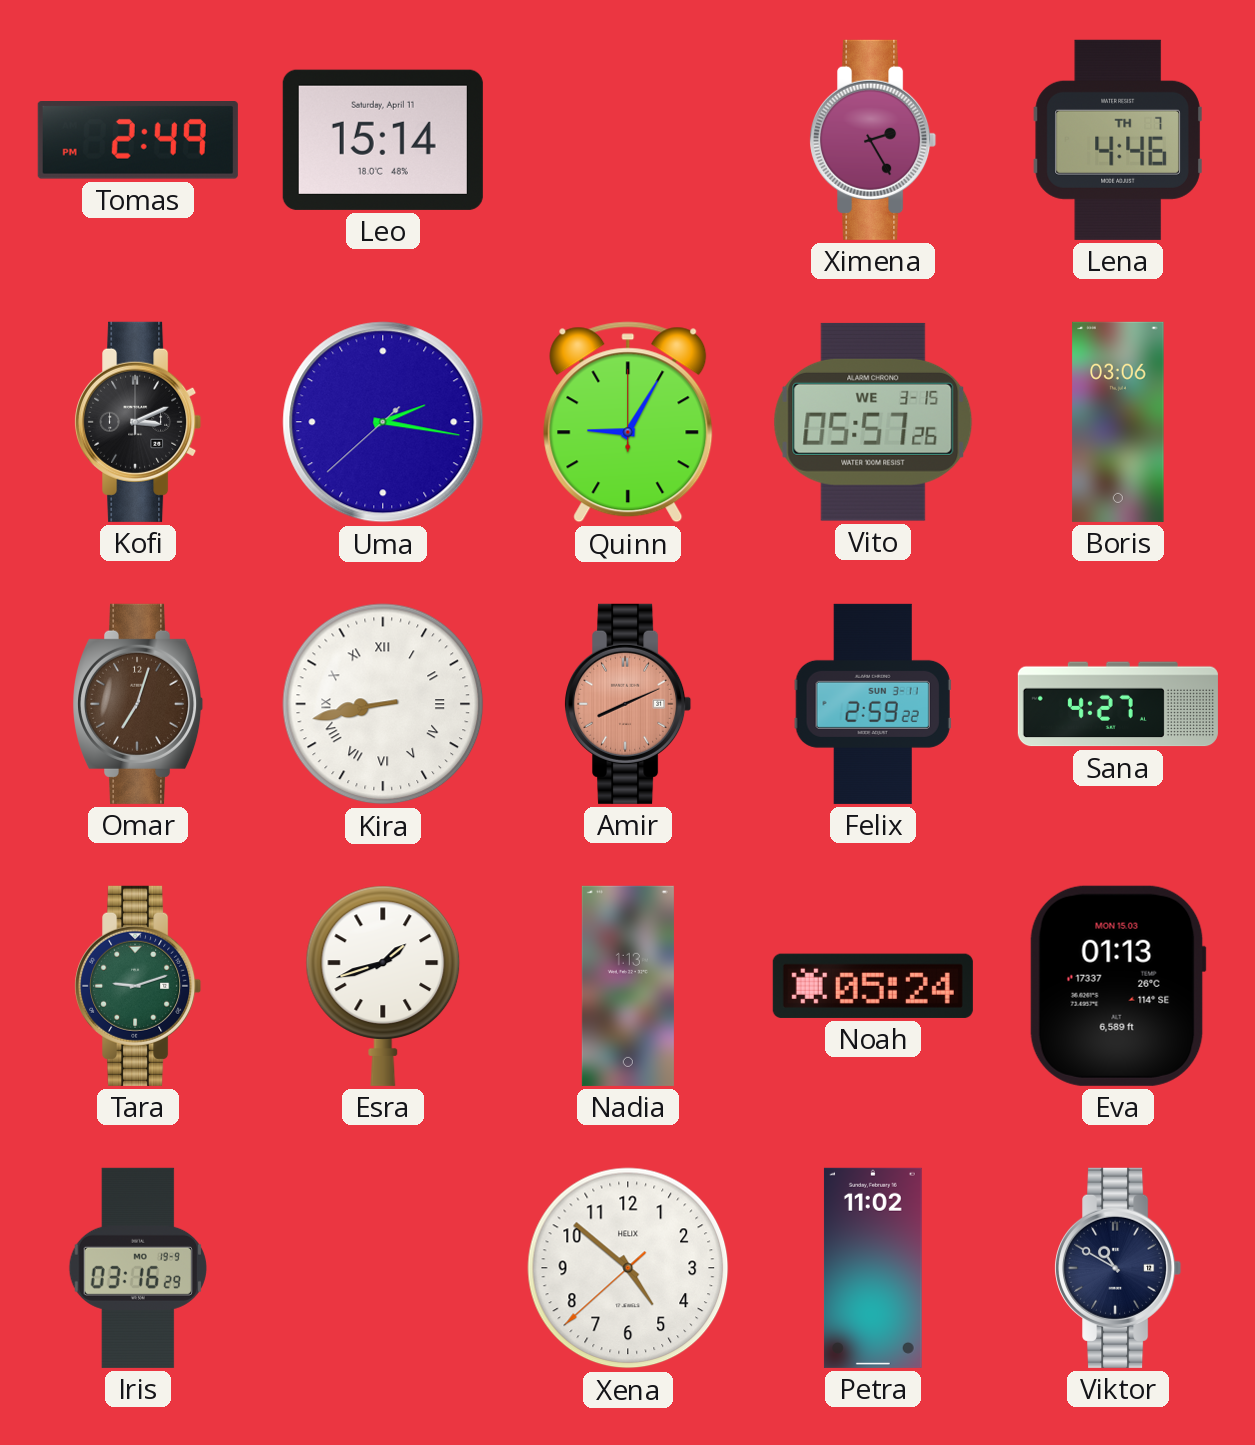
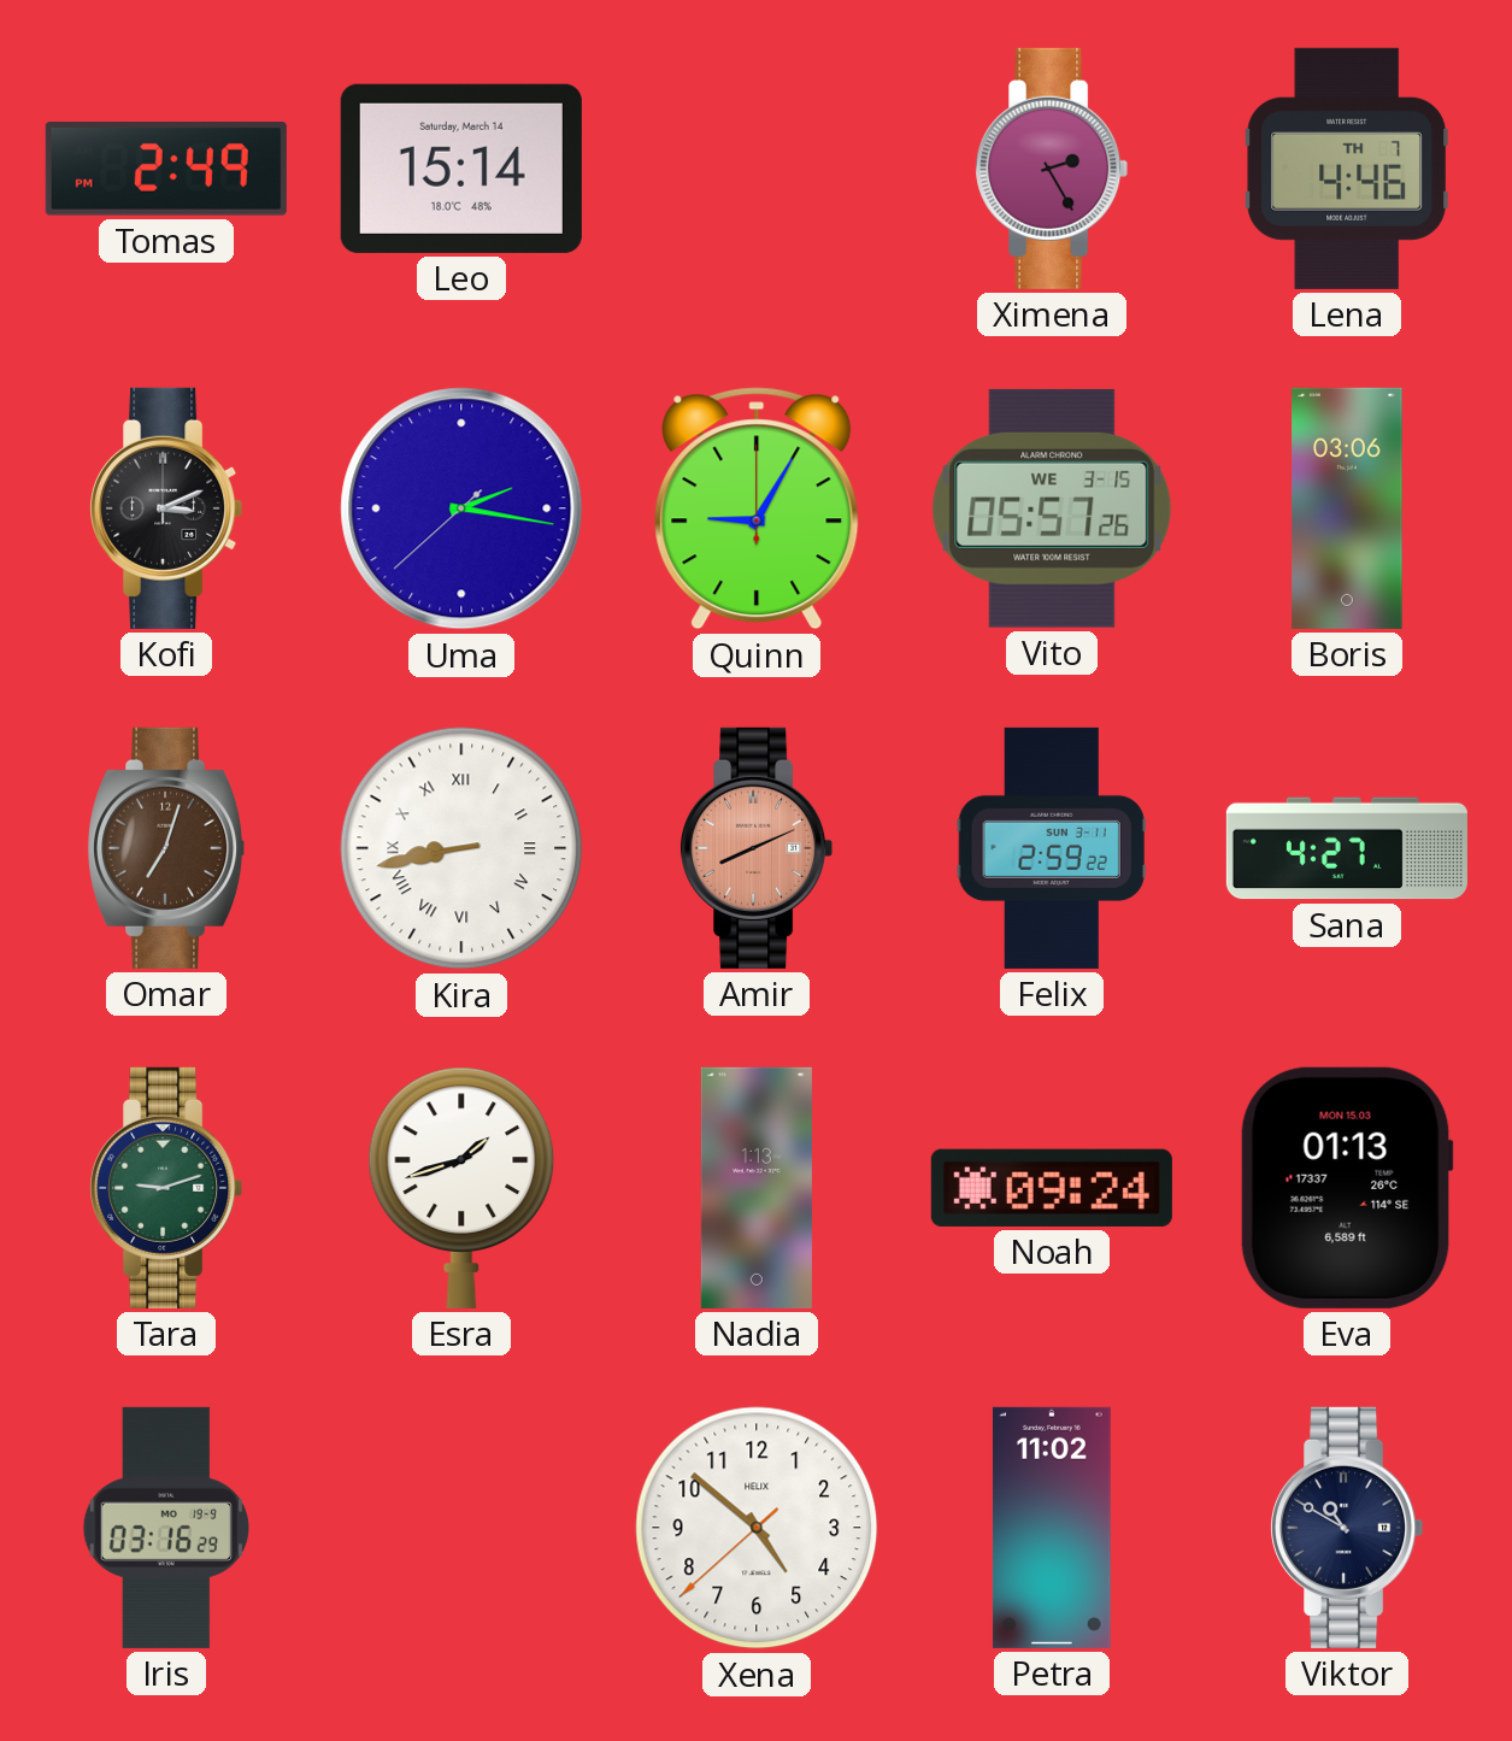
Leo date: Saturday, April 11 -> Saturday, March 14
Noah: 05:24 -> 09:24
